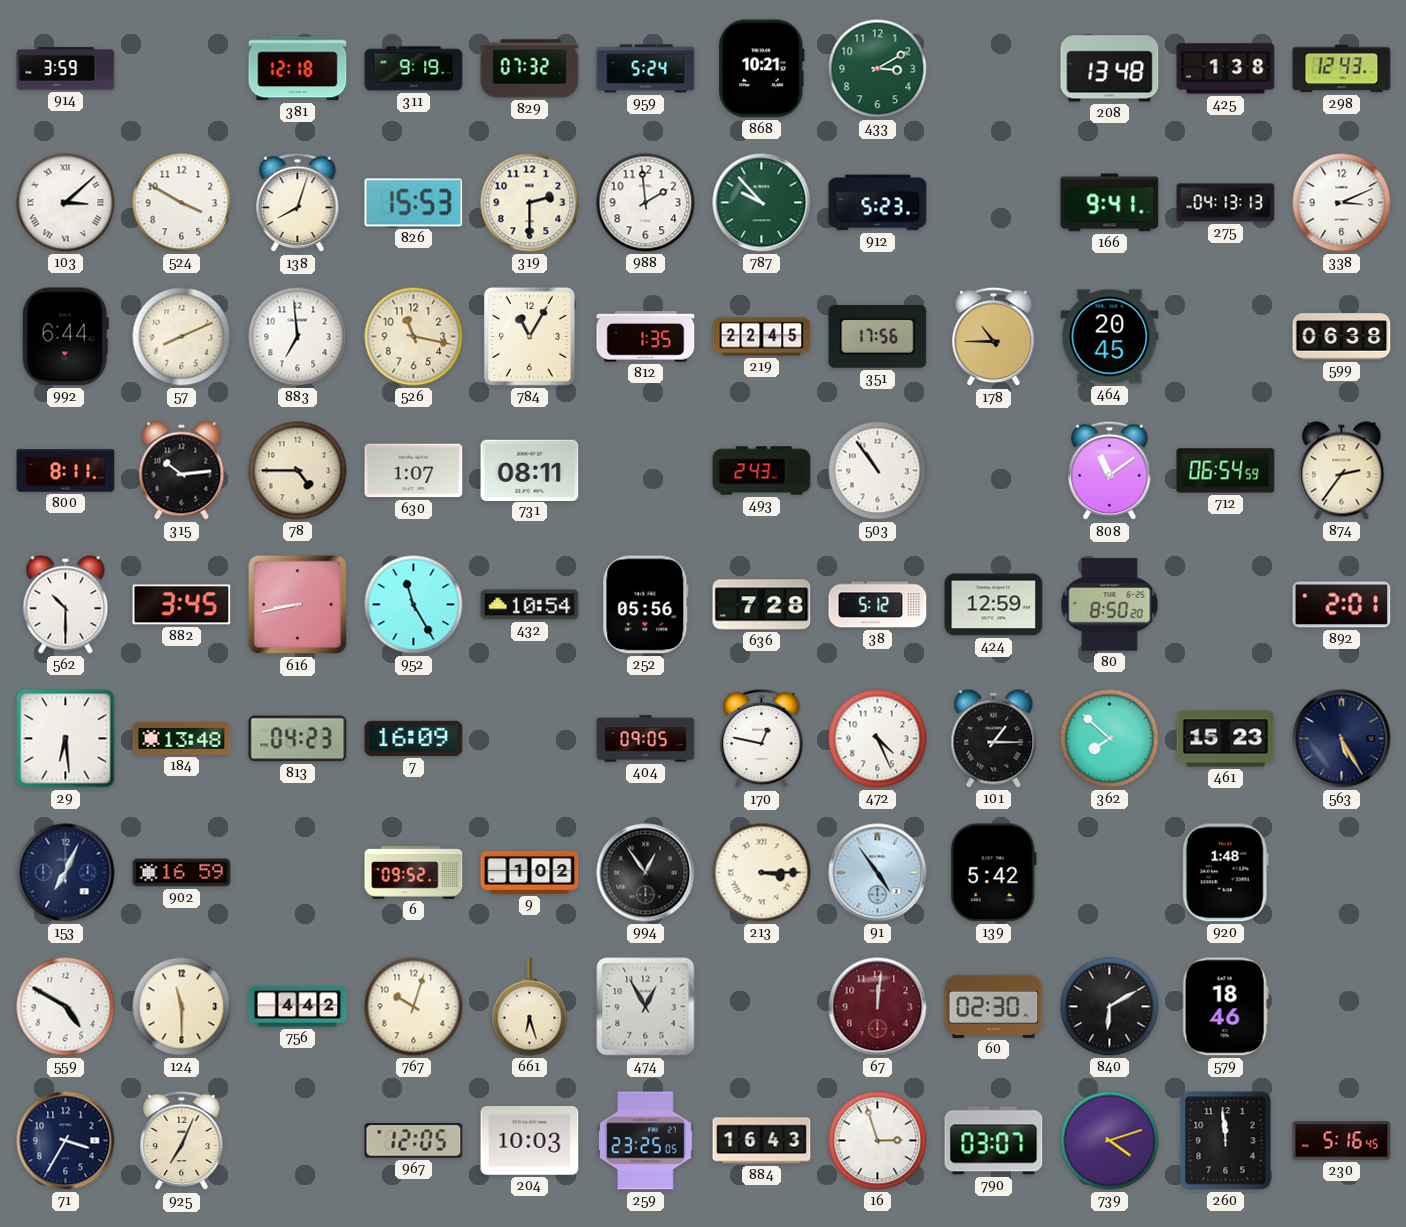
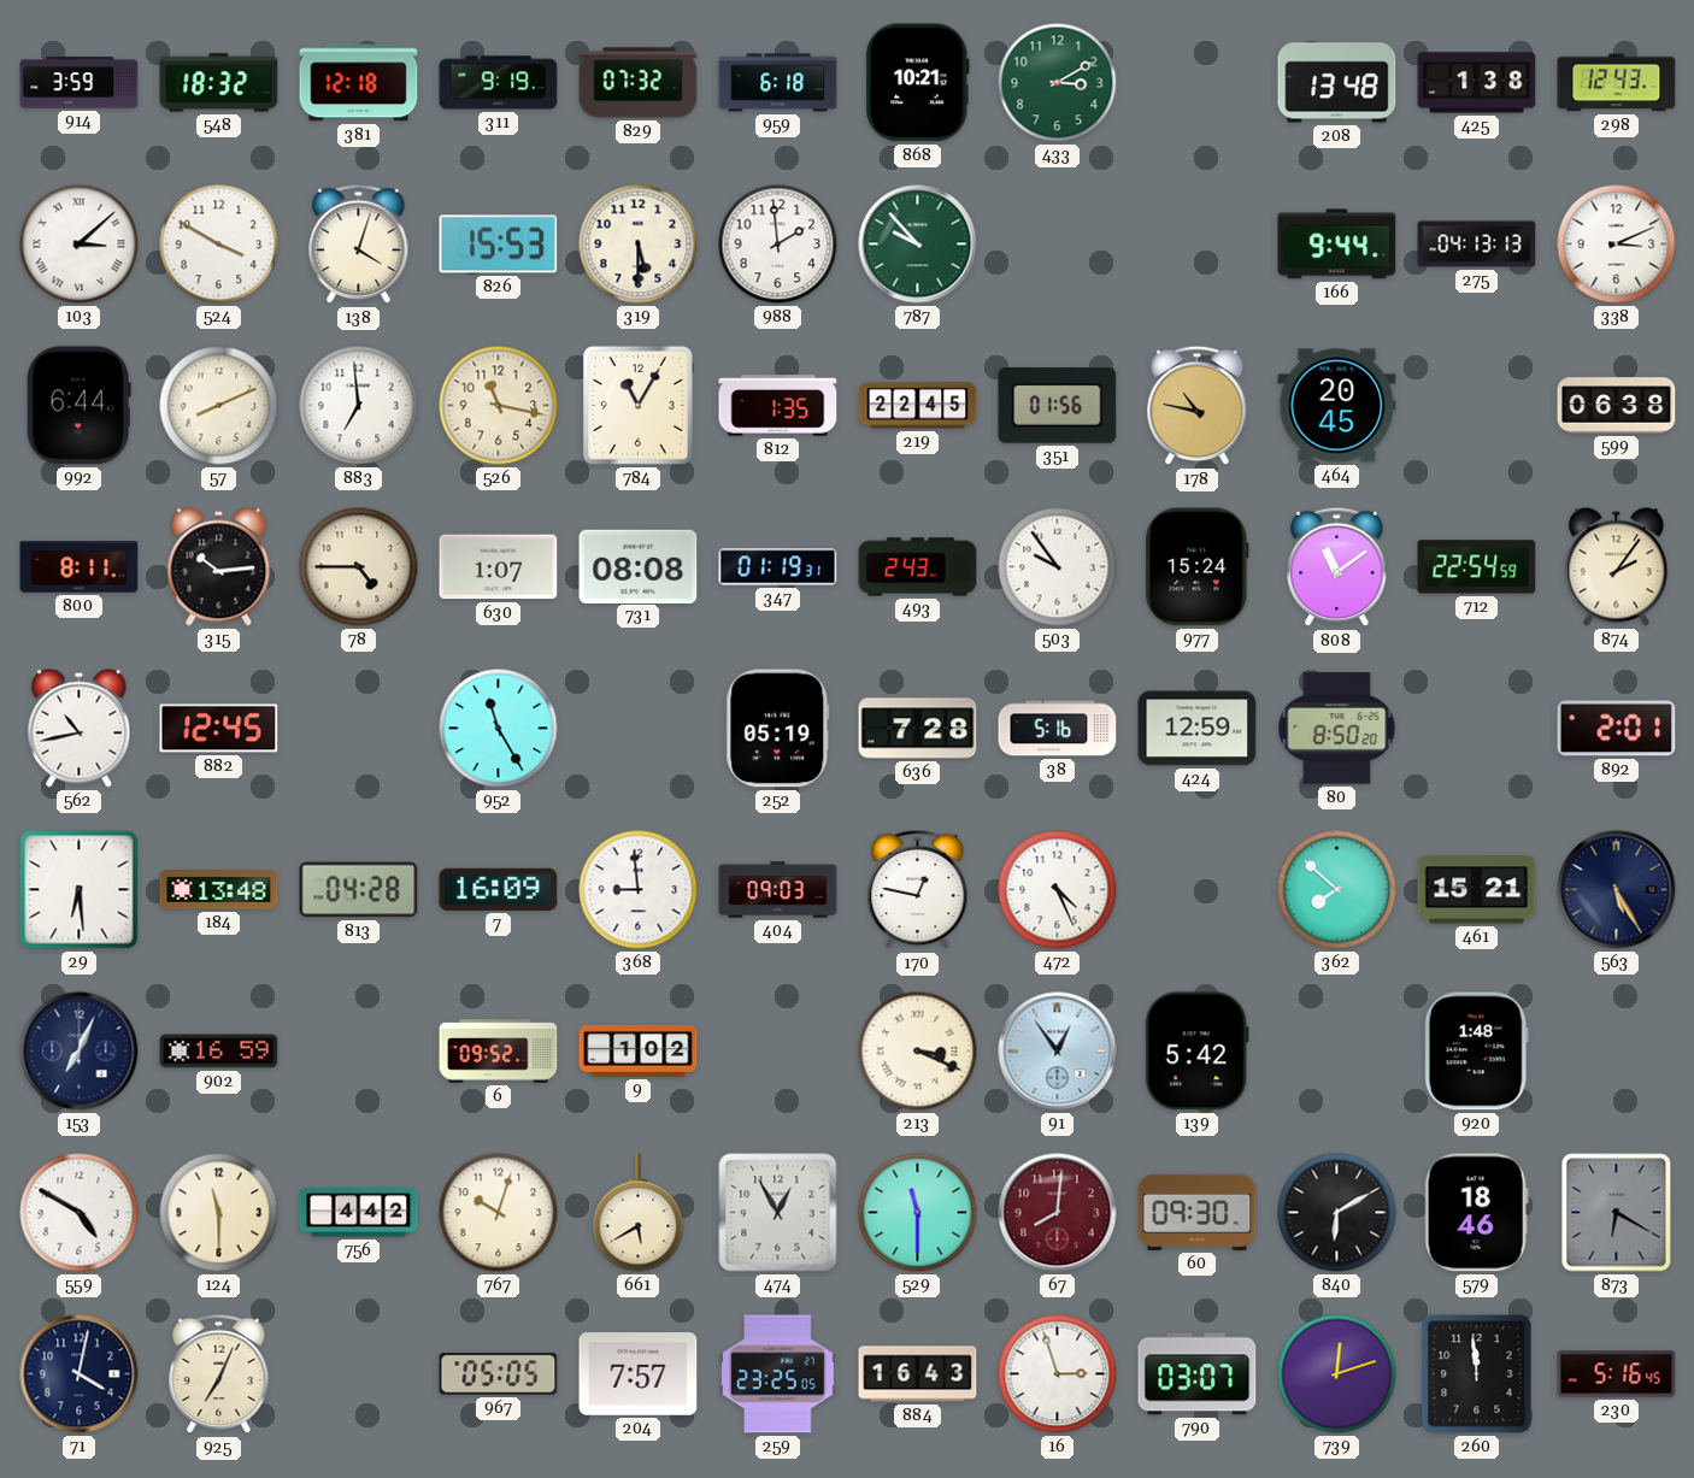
548: none -> 18:32
959: 5:24 -> 6:18
138: 8:03 -> 4:03
319: 2:30 -> 5:30
912: 5:23 -> none
166: 9:41 -> 9:44
351: 17:56 -> 01:56
178: 10:45 -> 10:47
731: 08:11 -> 08:08
347: none -> 01:19
503: 10:54 -> 9:54
977: none -> 15:24
712: 06:54 -> 22:54
874: 2:36 -> 2:06
562: 10:30 -> 10:43
882: 3:45 -> 12:45
616: 8:43 -> none
432: 10:54 -> none
252: 05:56 -> 05:19
38: 5:12 -> 5:16
813: 04:23 -> 04:28
368: none -> 8:59
404: 09:05 -> 09:03
101: 1:15 -> none
461: 15:23 -> 15:21
994: 12:54 -> none
213: 3:15 -> 3:19
91: 4:54 -> 12:54
661: 6:27 -> 5:40
529: none -> 11:30
67: 12:01 -> 8:01
60: 02:30 -> 09:30
873: none -> 6:20
71: 3:35 -> 4:02
967: 12:05 -> 05:05
204: 10:03 -> 7:57
739: 4:12 -> 12:12
